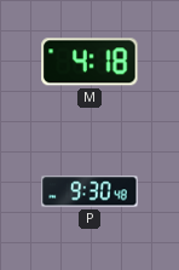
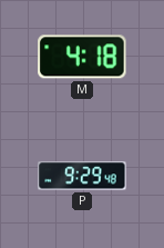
P: 9:30 -> 9:29
